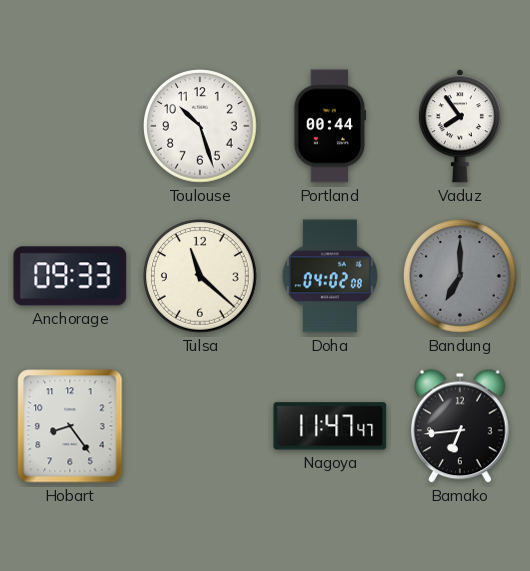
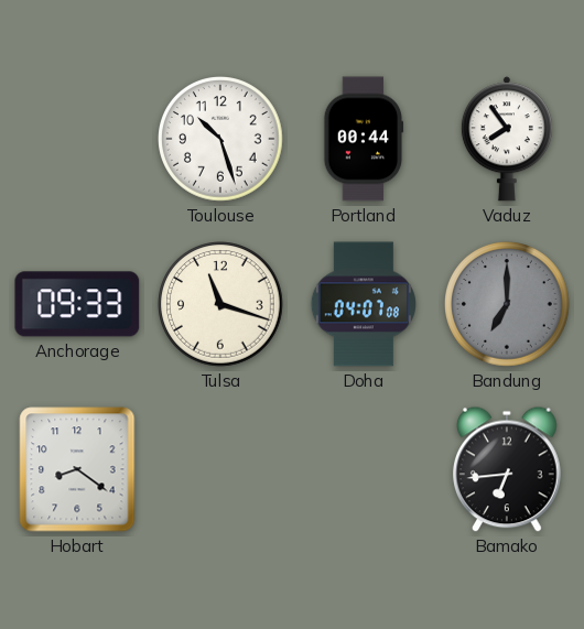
Tulsa: 11:22 -> 11:18
Doha: 04:02 -> 04:07
Hobart: 8:24 -> 8:21
Nagoya: 11:47 -> none
